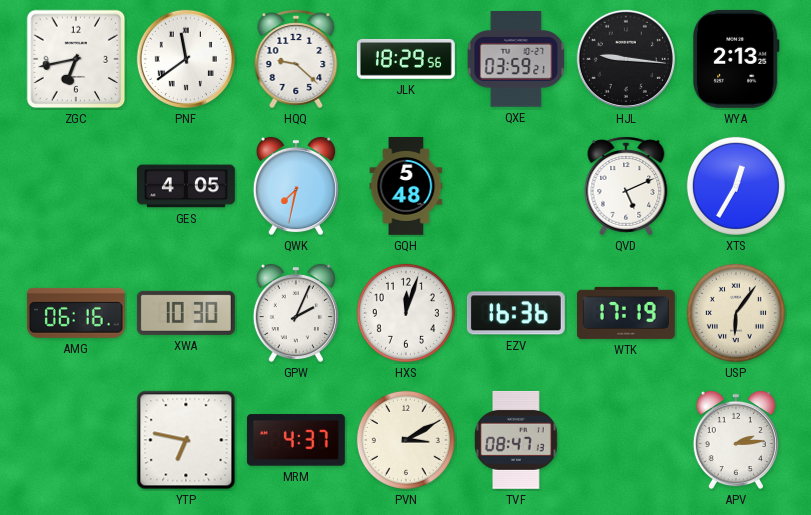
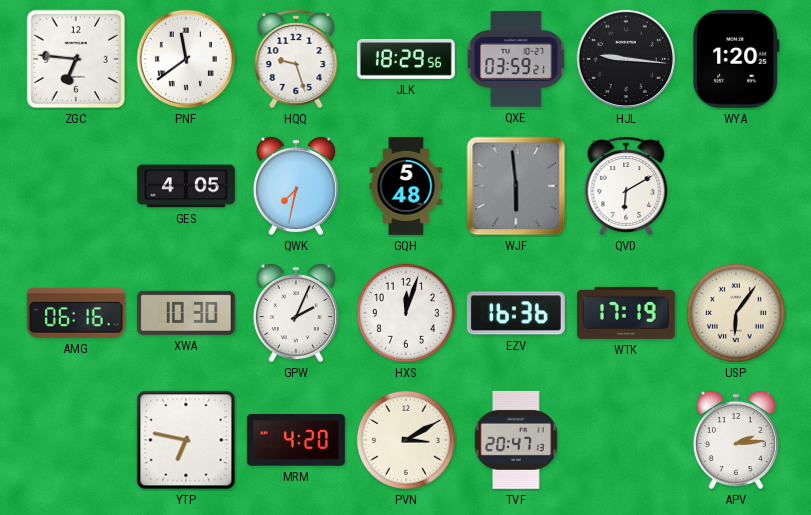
ZGC: 6:43 -> 6:46
HQQ: 9:22 -> 9:27
WYA: 2:13 -> 1:20
WJF: none -> 5:59
QVD: 5:11 -> 6:10
XTS: 12:35 -> none
MRM: 4:37 -> 4:20
TVF: 08:47 -> 20:47
